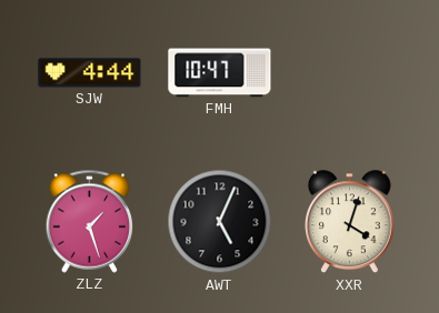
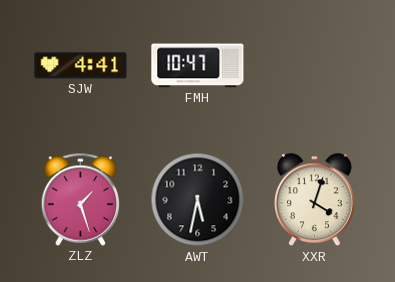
SJW: 4:44 -> 4:41
AWT: 5:04 -> 5:32
